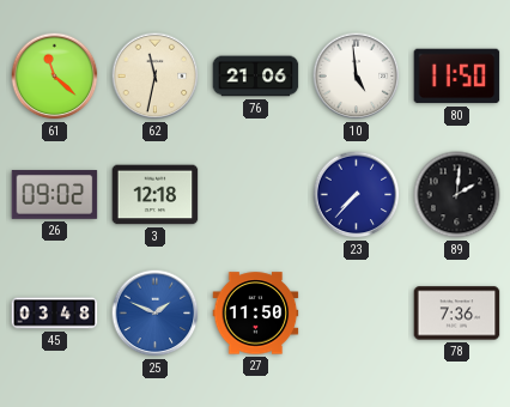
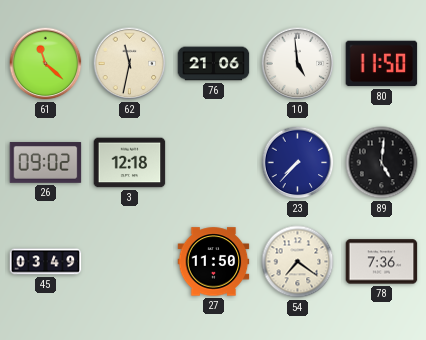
89: 2:01 -> 5:01
45: 03:48 -> 03:49
25: 1:49 -> none
54: none -> 7:21
